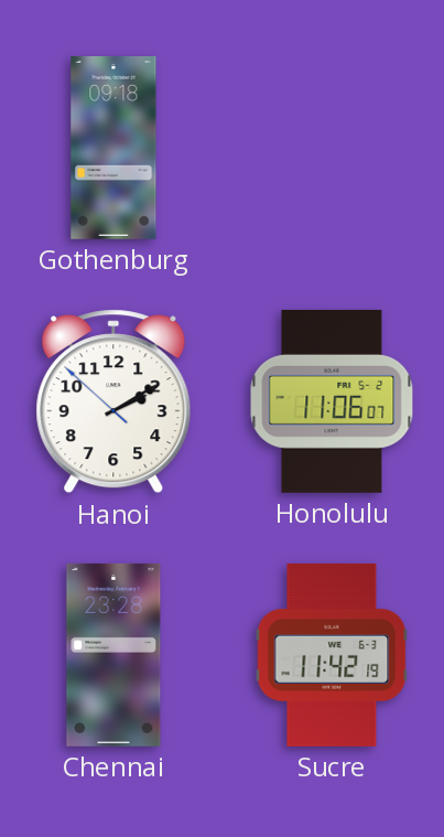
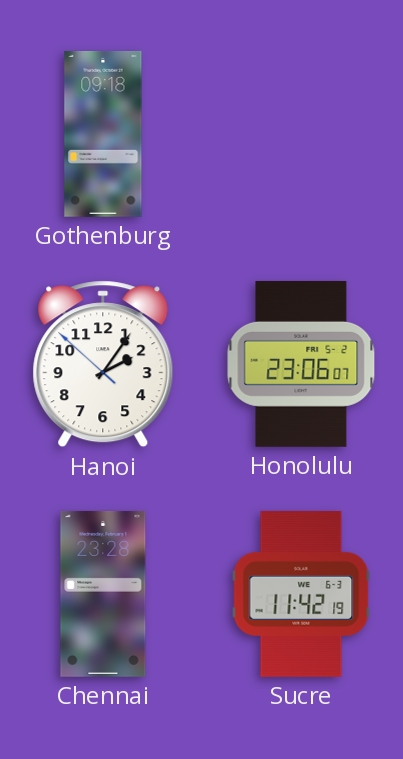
Hanoi: 2:09 -> 2:05
Honolulu: 11:06 -> 23:06
